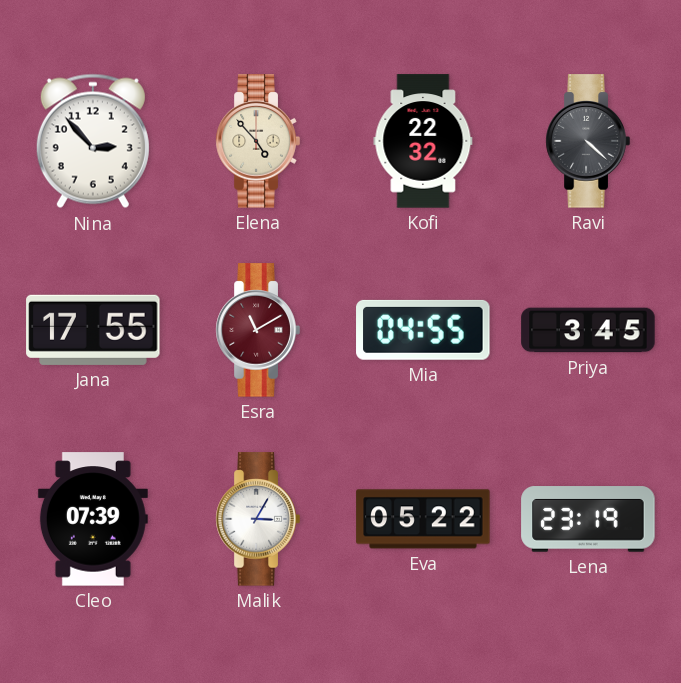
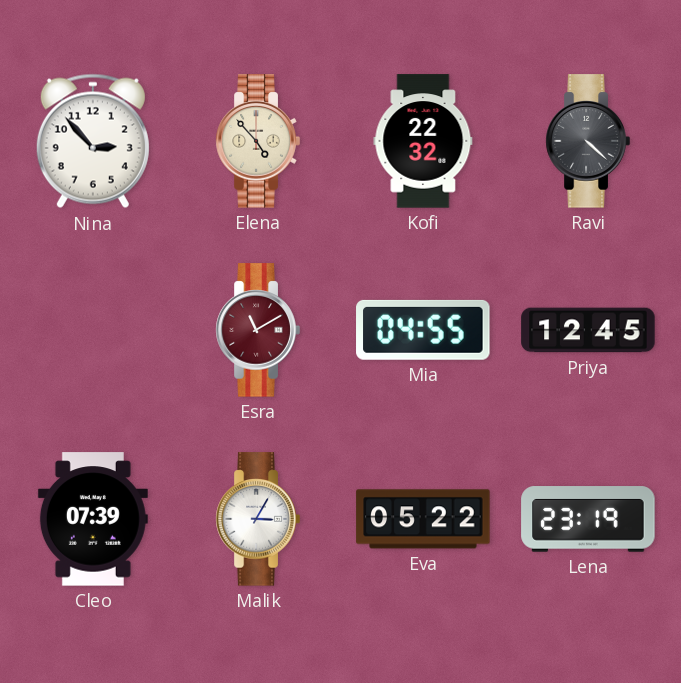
Jana: 17:55 -> none
Priya: 3:45 -> 12:45
